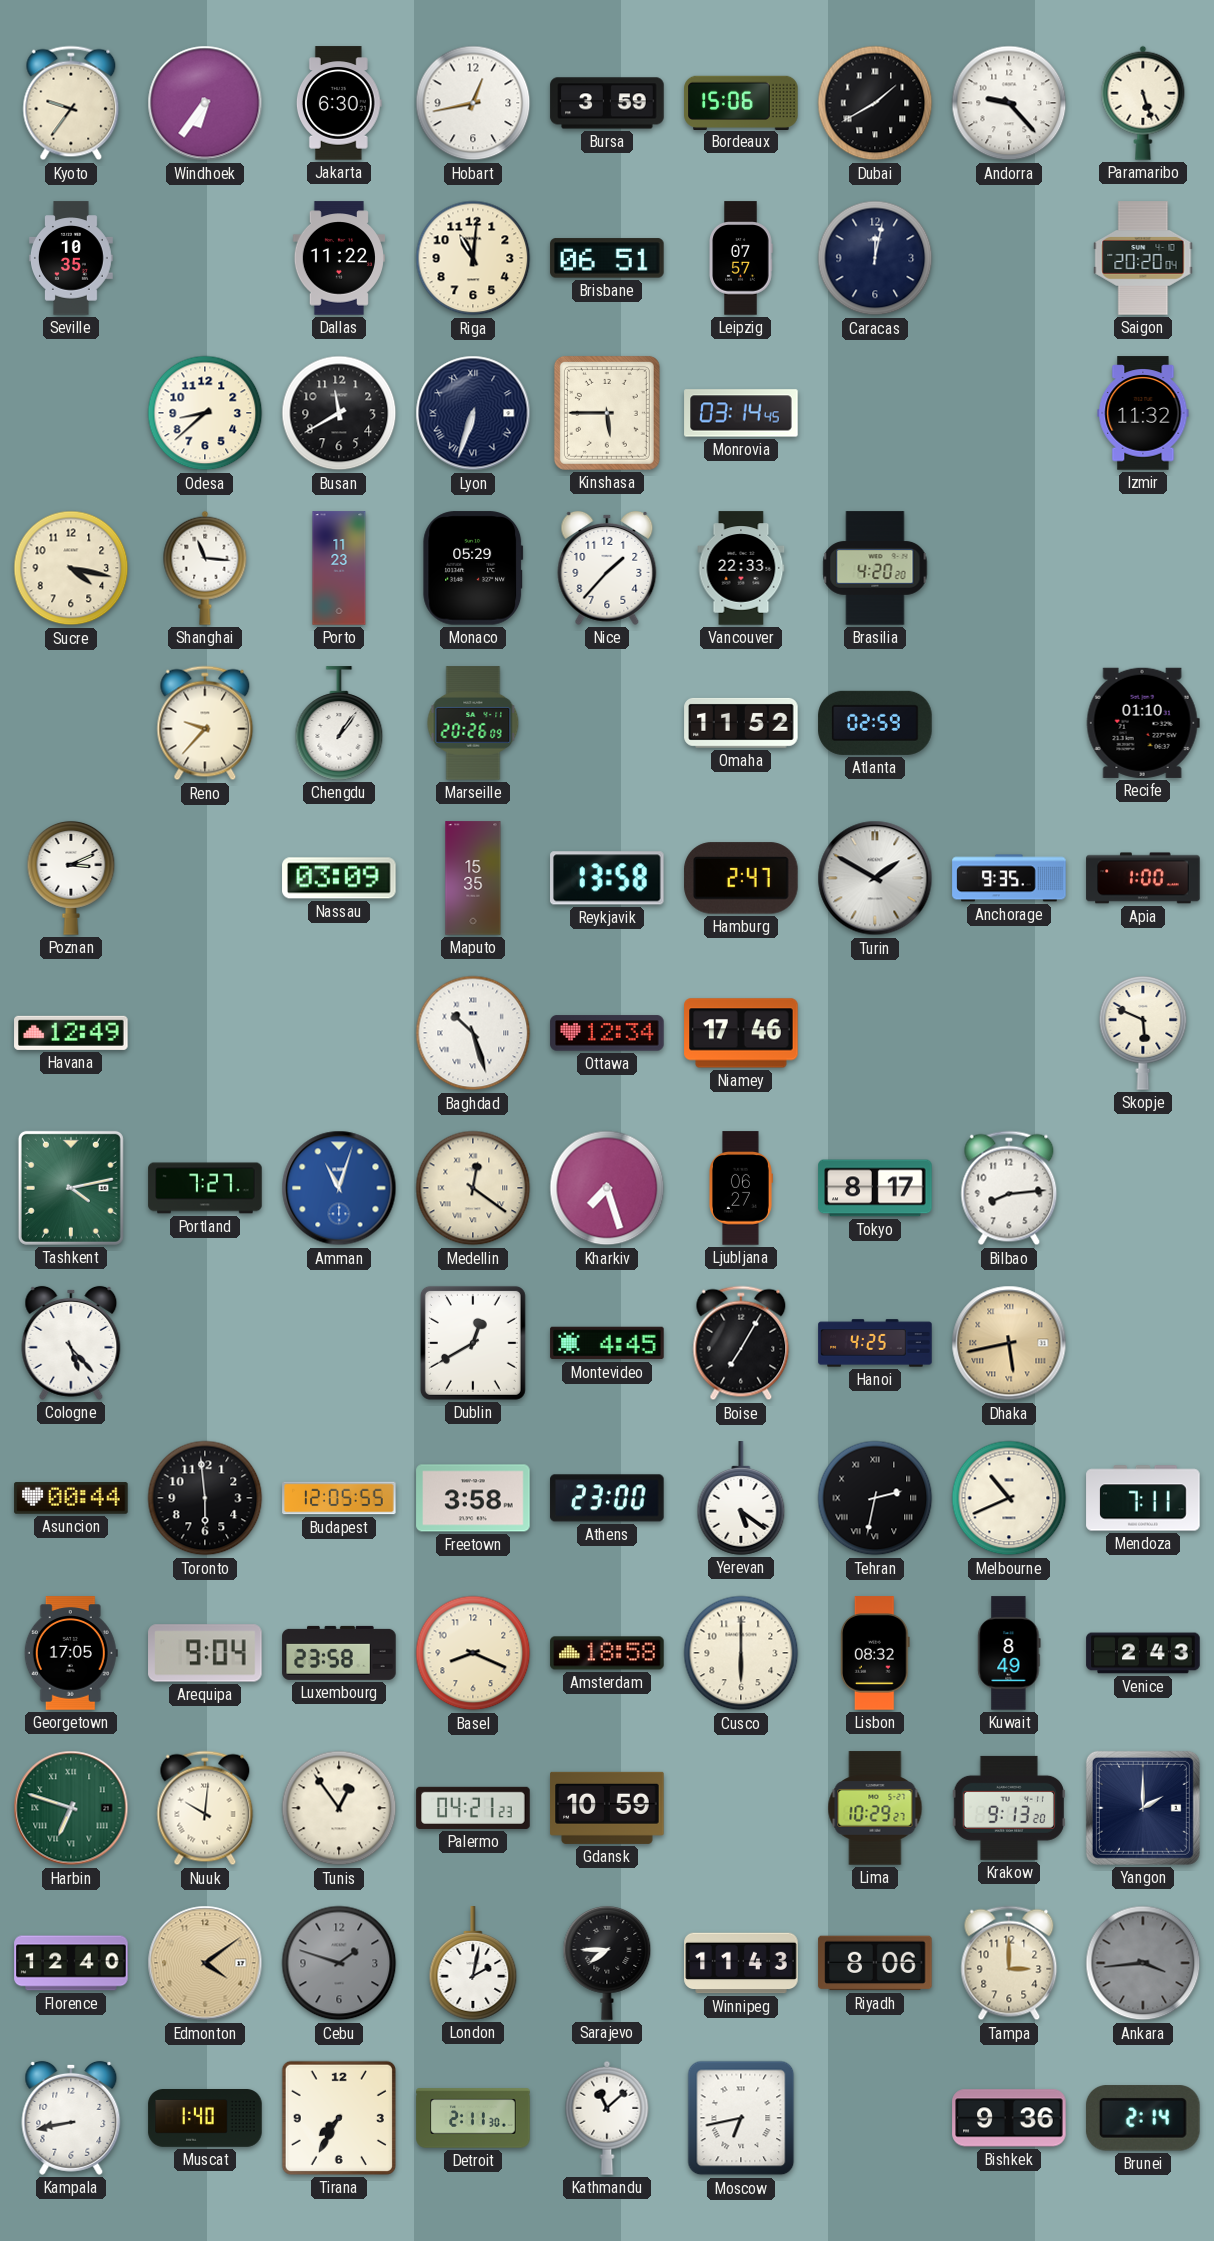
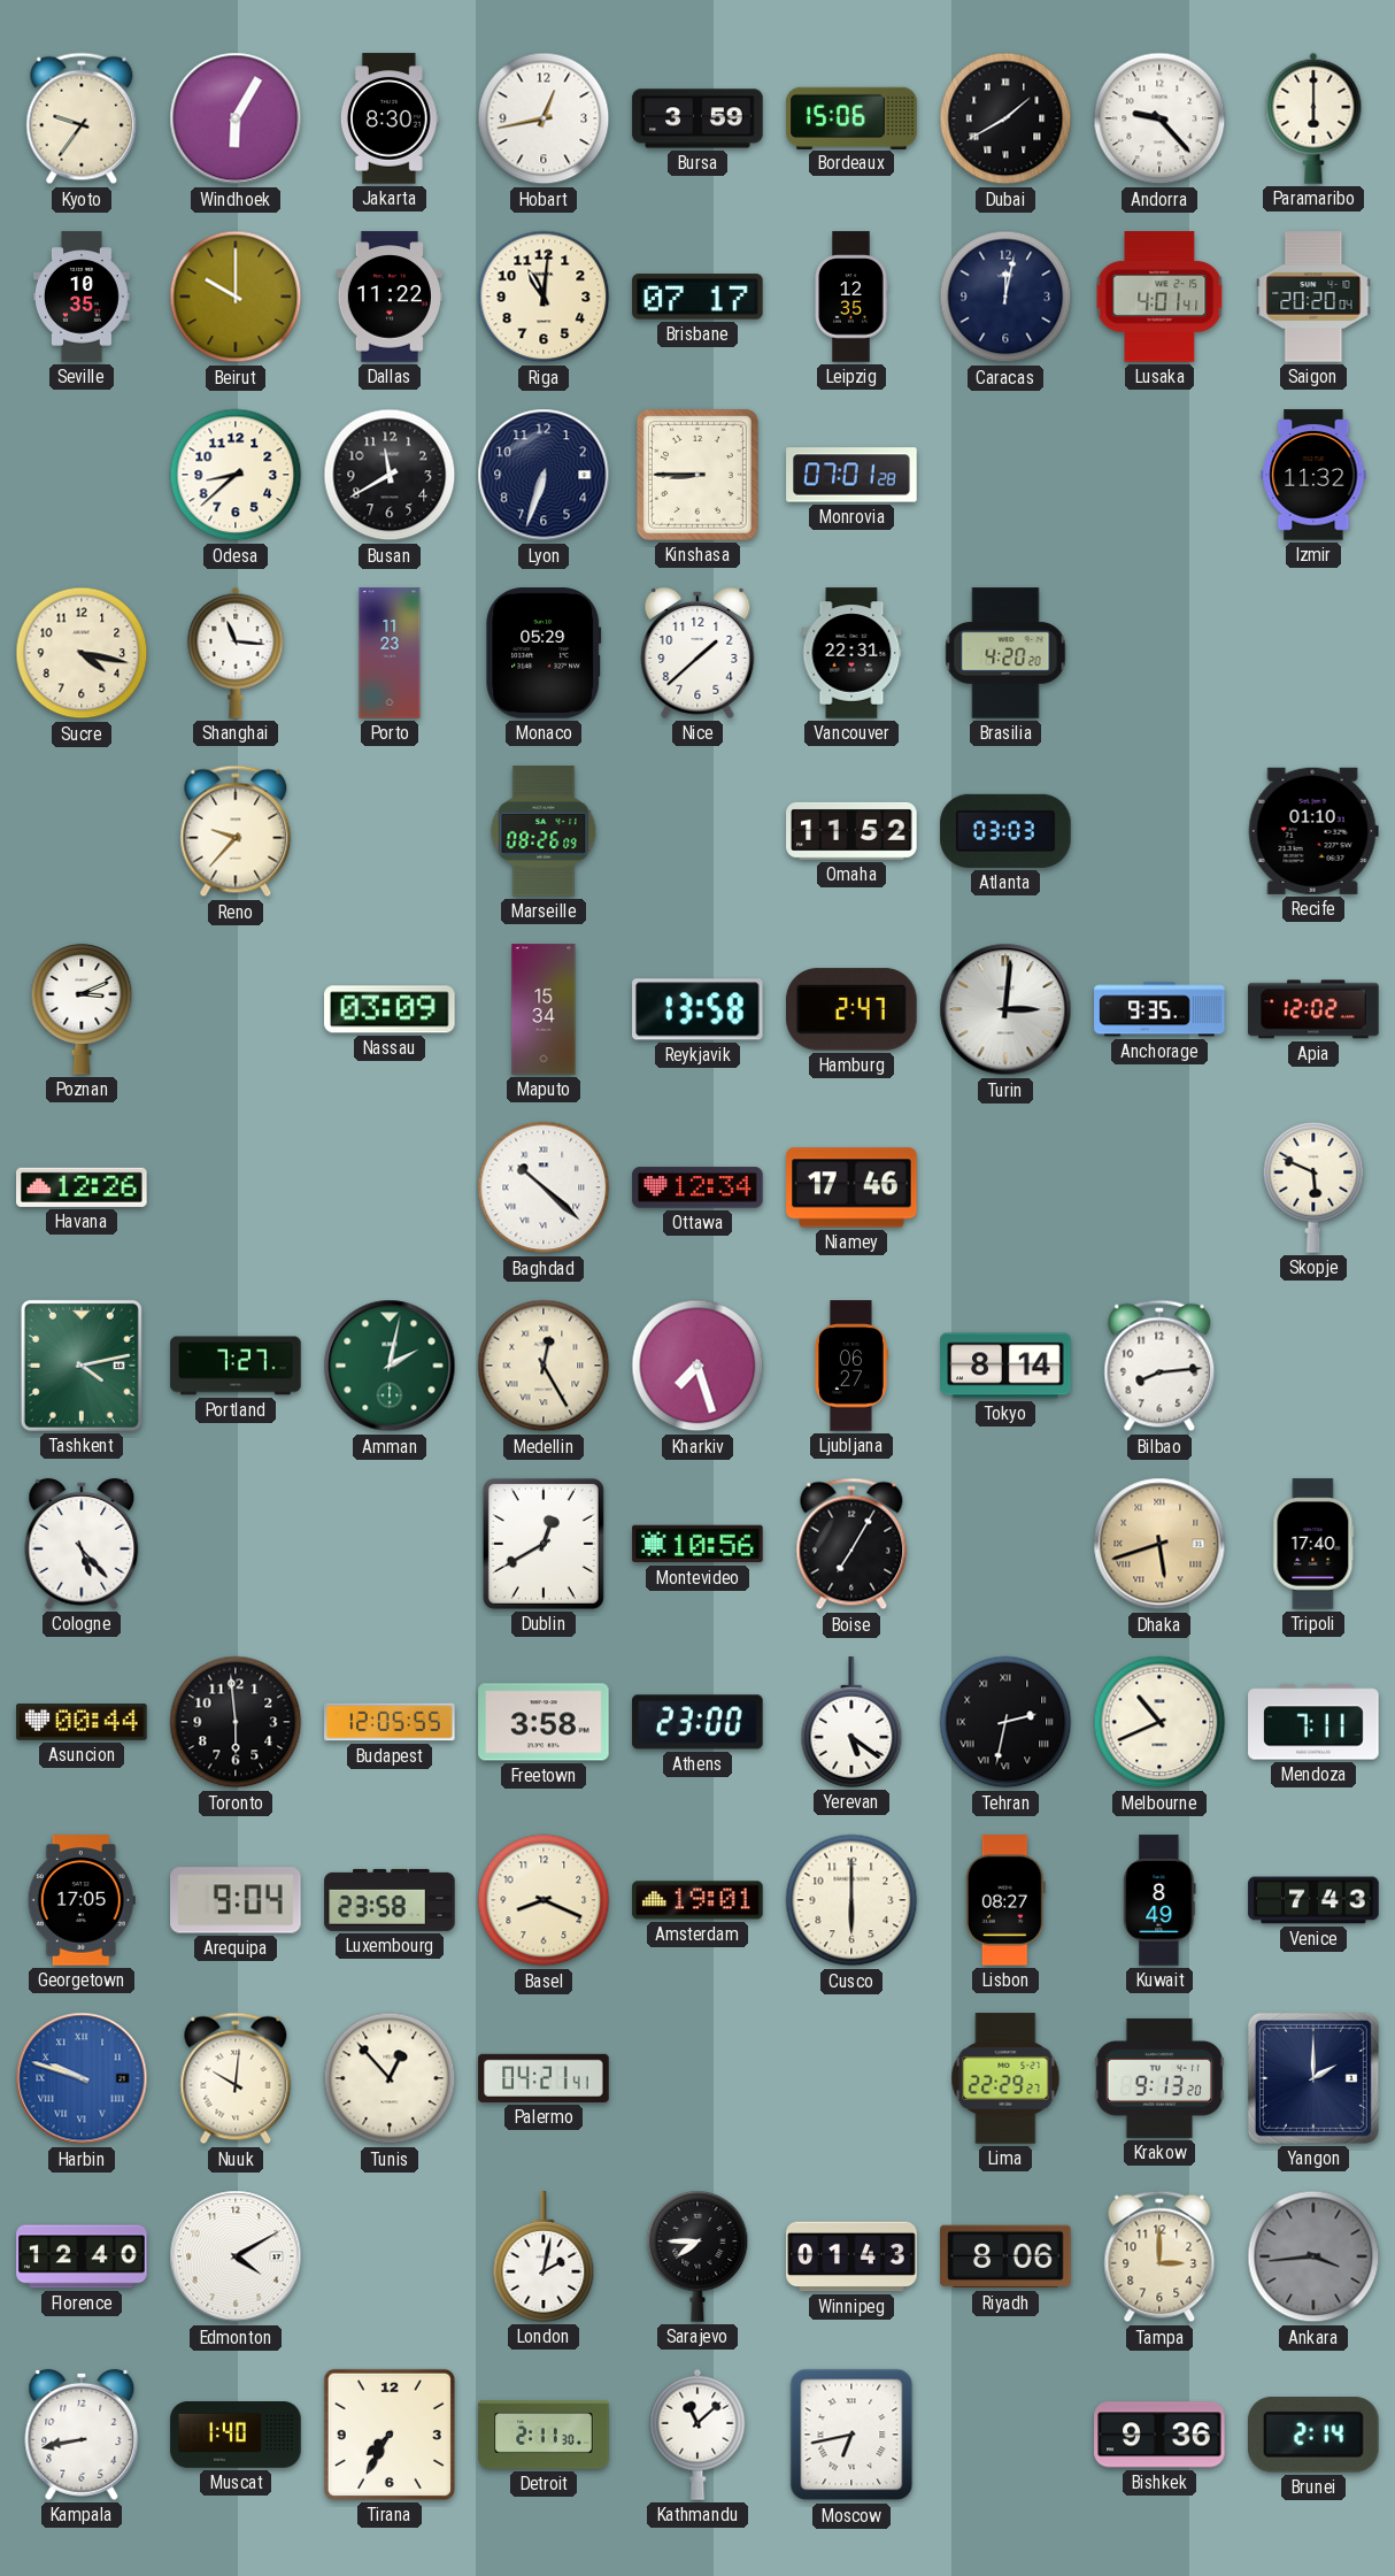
Windhoek: 6:36 -> 6:05
Jakarta: 6:30 -> 8:30
Paramaribo: 5:27 -> 6:00
Beirut: none -> 10:00
Brisbane: 06:51 -> 07:17
Leipzig: 07:57 -> 12:35
Lusaka: none -> 4:01
Lyon numerals: Roman -> Arabic
Kinshasa: 5:45 -> 8:45
Monrovia: 03:14 -> 07:01
Nice: 1:37 -> 1:38
Vancouver: 22:33 -> 22:31
Chengdu: 1:06 -> none
Marseille: 20:26 -> 08:26
Atlanta: 02:59 -> 03:03
Maputo: 15:35 -> 15:34
Turin: 1:50 -> 3:01
Apia: 1:00 -> 12:02
Havana: 12:49 -> 12:26
Baghdad: 10:27 -> 10:22
Amman: 11:03 -> 2:02
Amman dial: blue -> green
Medellin: 12:21 -> 12:25
Tokyo: 8:17 -> 8:14
Montevideo: 4:45 -> 10:56
Hanoi: 4:25 -> none
Dhaka: 5:43 -> 5:42
Tripoli: none -> 17:40
Amsterdam: 18:58 -> 19:01
Lisbon: 08:32 -> 08:27
Venice: 2:43 -> 7:43
Harbin: 6:48 -> 9:48
Harbin dial: green -> blue
Tunis: 12:54 -> 12:53
Palermo: 04:21:23 -> 04:21:41
Gdansk: 10:59 -> none
Lima: 10:29 -> 22:29
Edmonton: 4:09 -> 4:10
Edmonton dial: champagne -> white
Cebu: 1:48 -> none
Winnipeg: 11:43 -> 01:43
